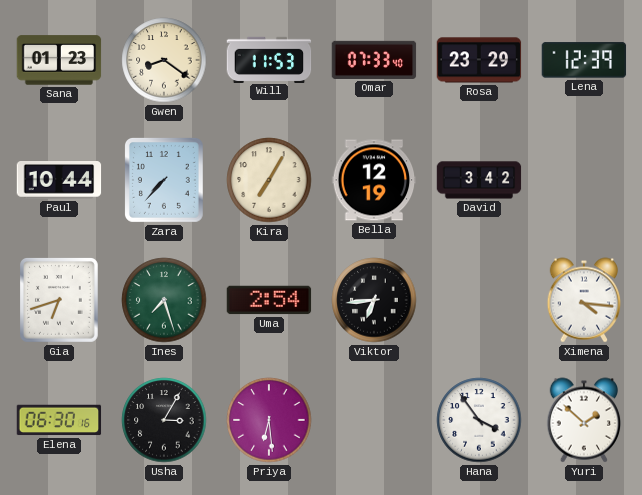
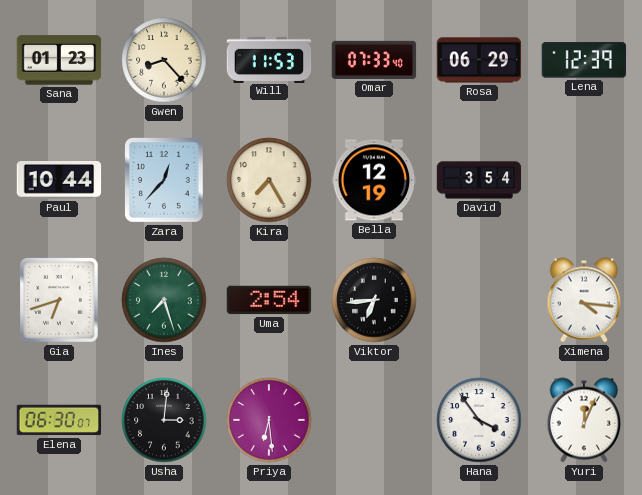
Gwen: 8:21 -> 8:23
Rosa: 23:29 -> 06:29
Zara: 7:37 -> 12:37
Kira: 7:05 -> 7:25
David: 3:42 -> 3:54
Elena: 06:30:16 -> 06:30:07
Usha: 3:05 -> 3:01
Yuri: 1:52 -> 12:04
